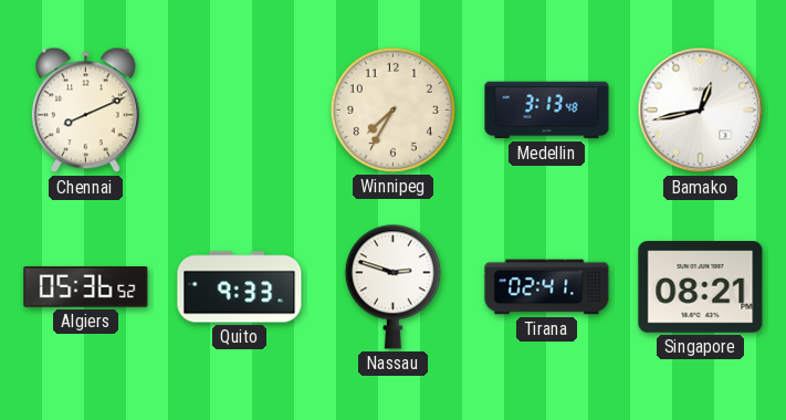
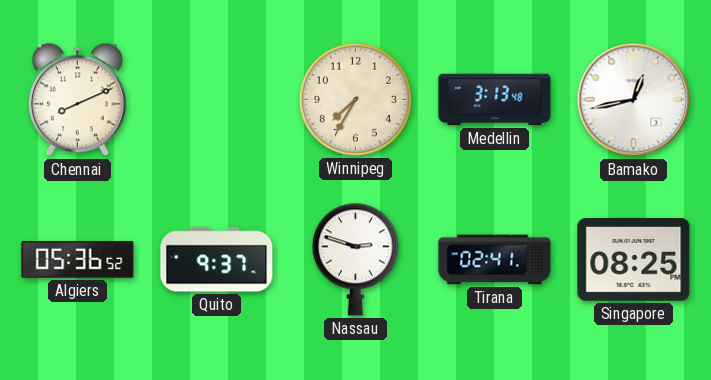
Quito: 9:33 -> 9:37
Singapore: 08:21 -> 08:25
